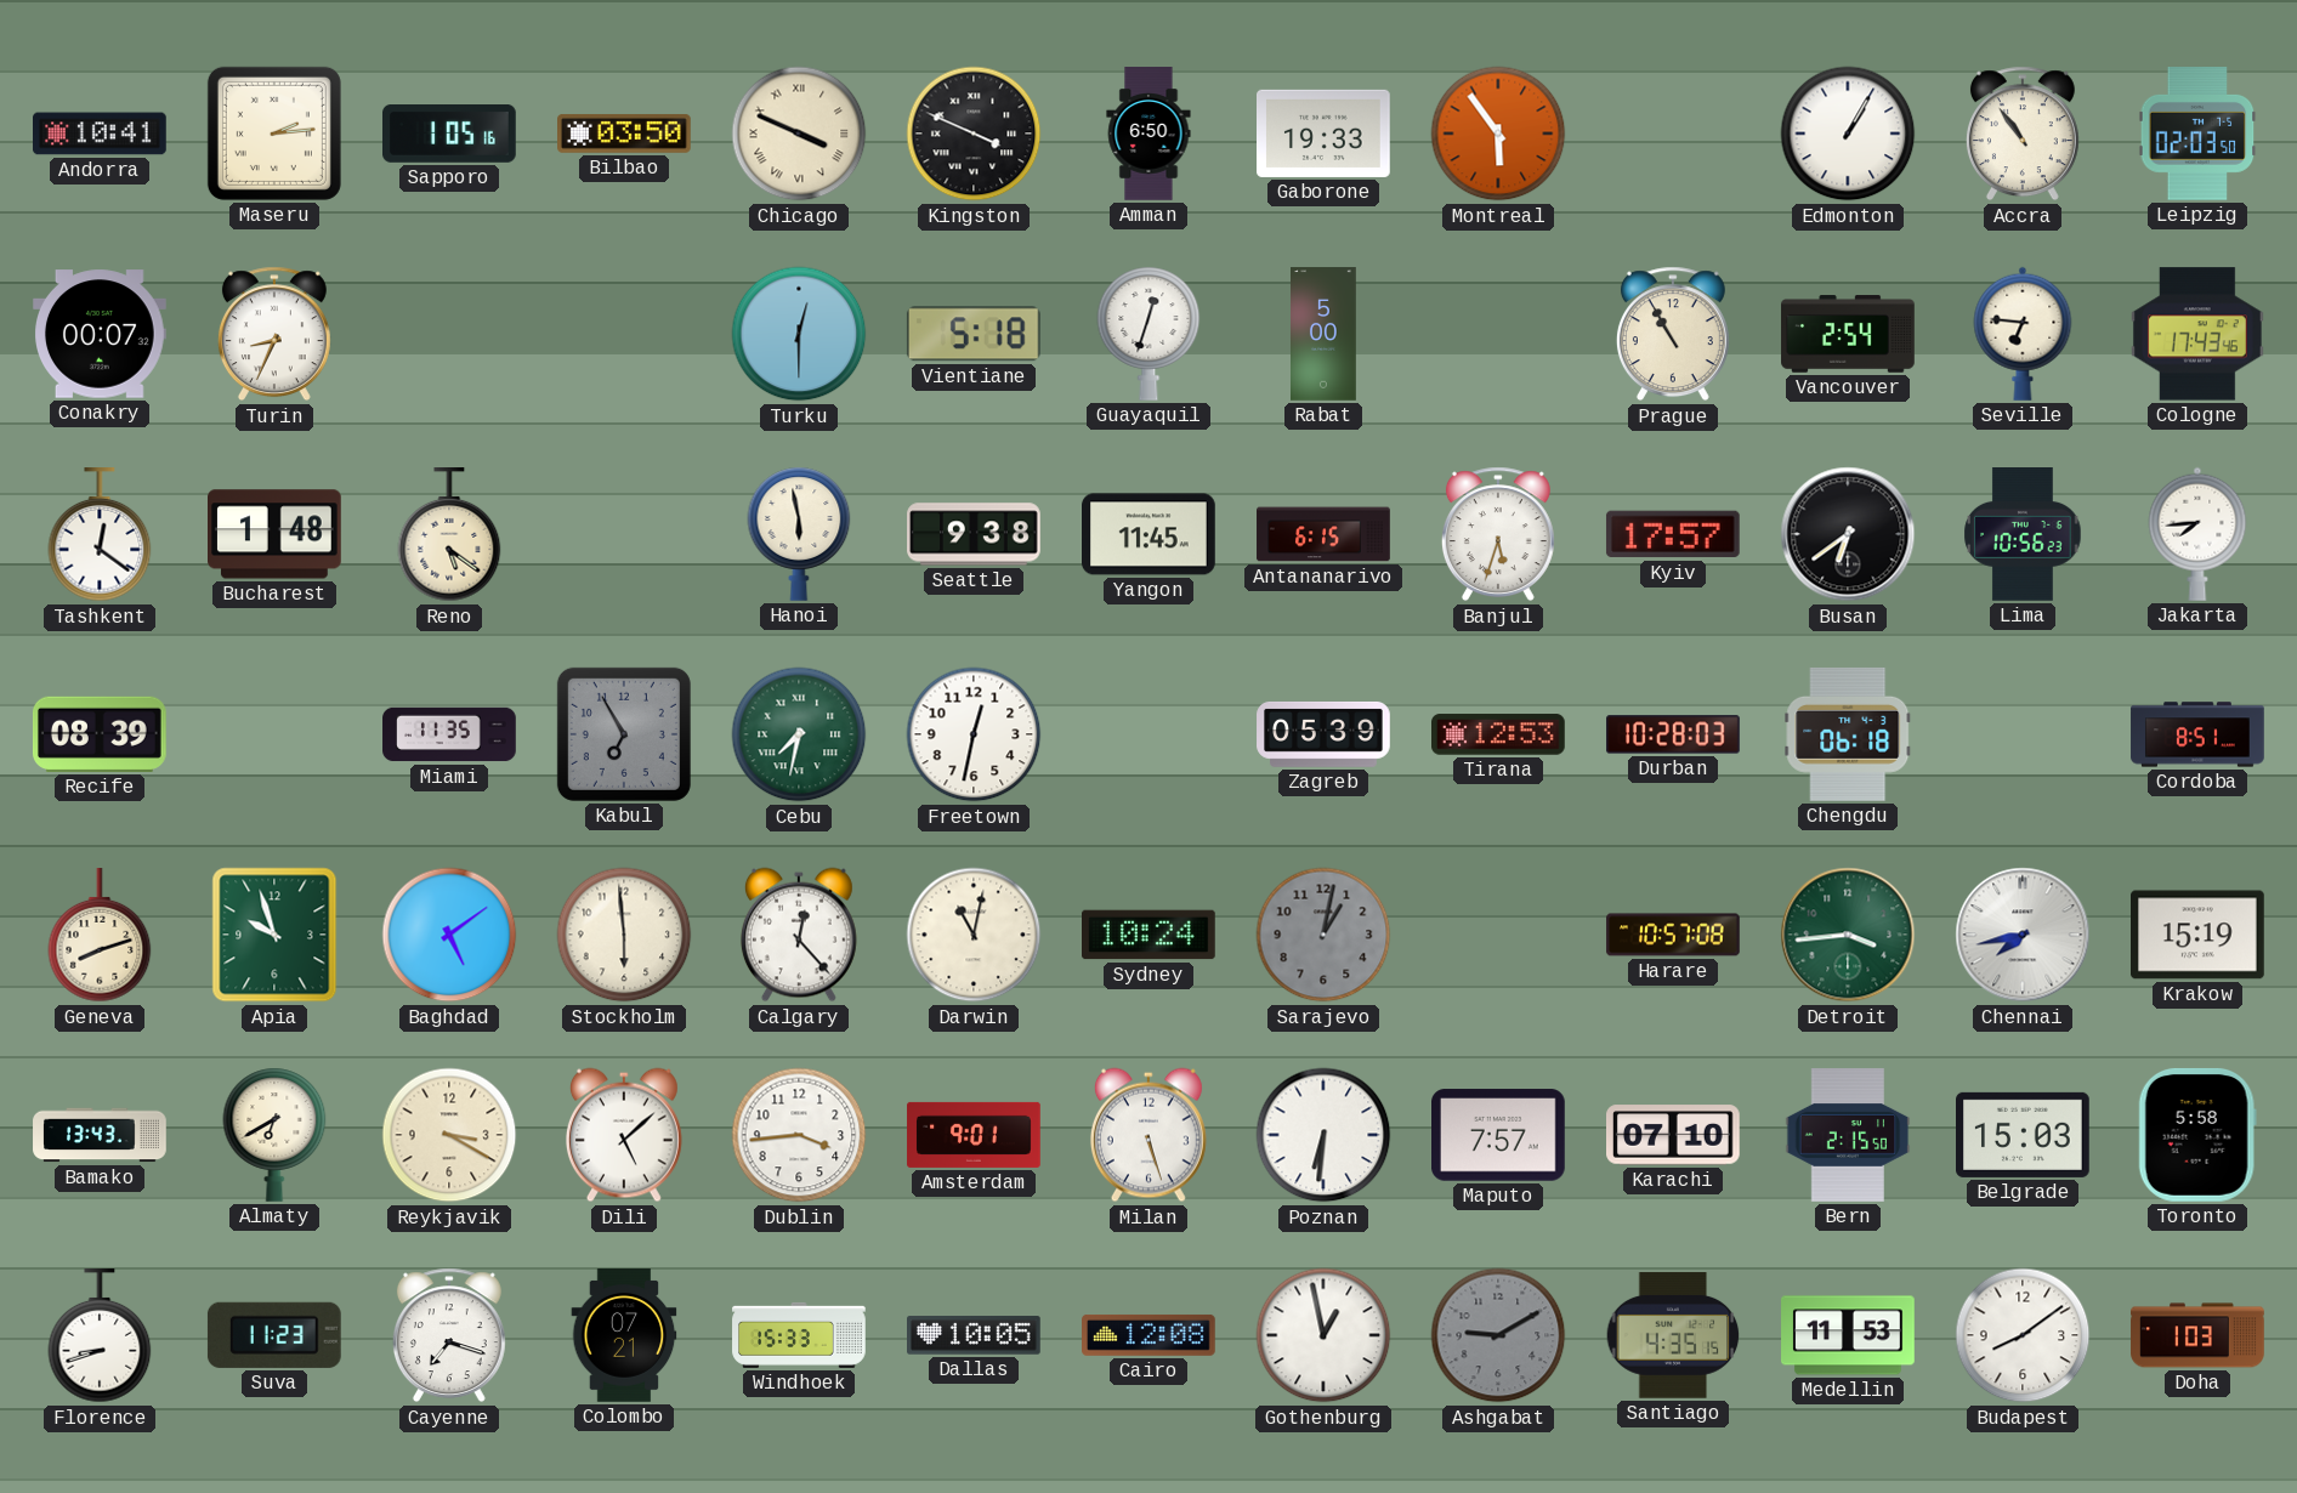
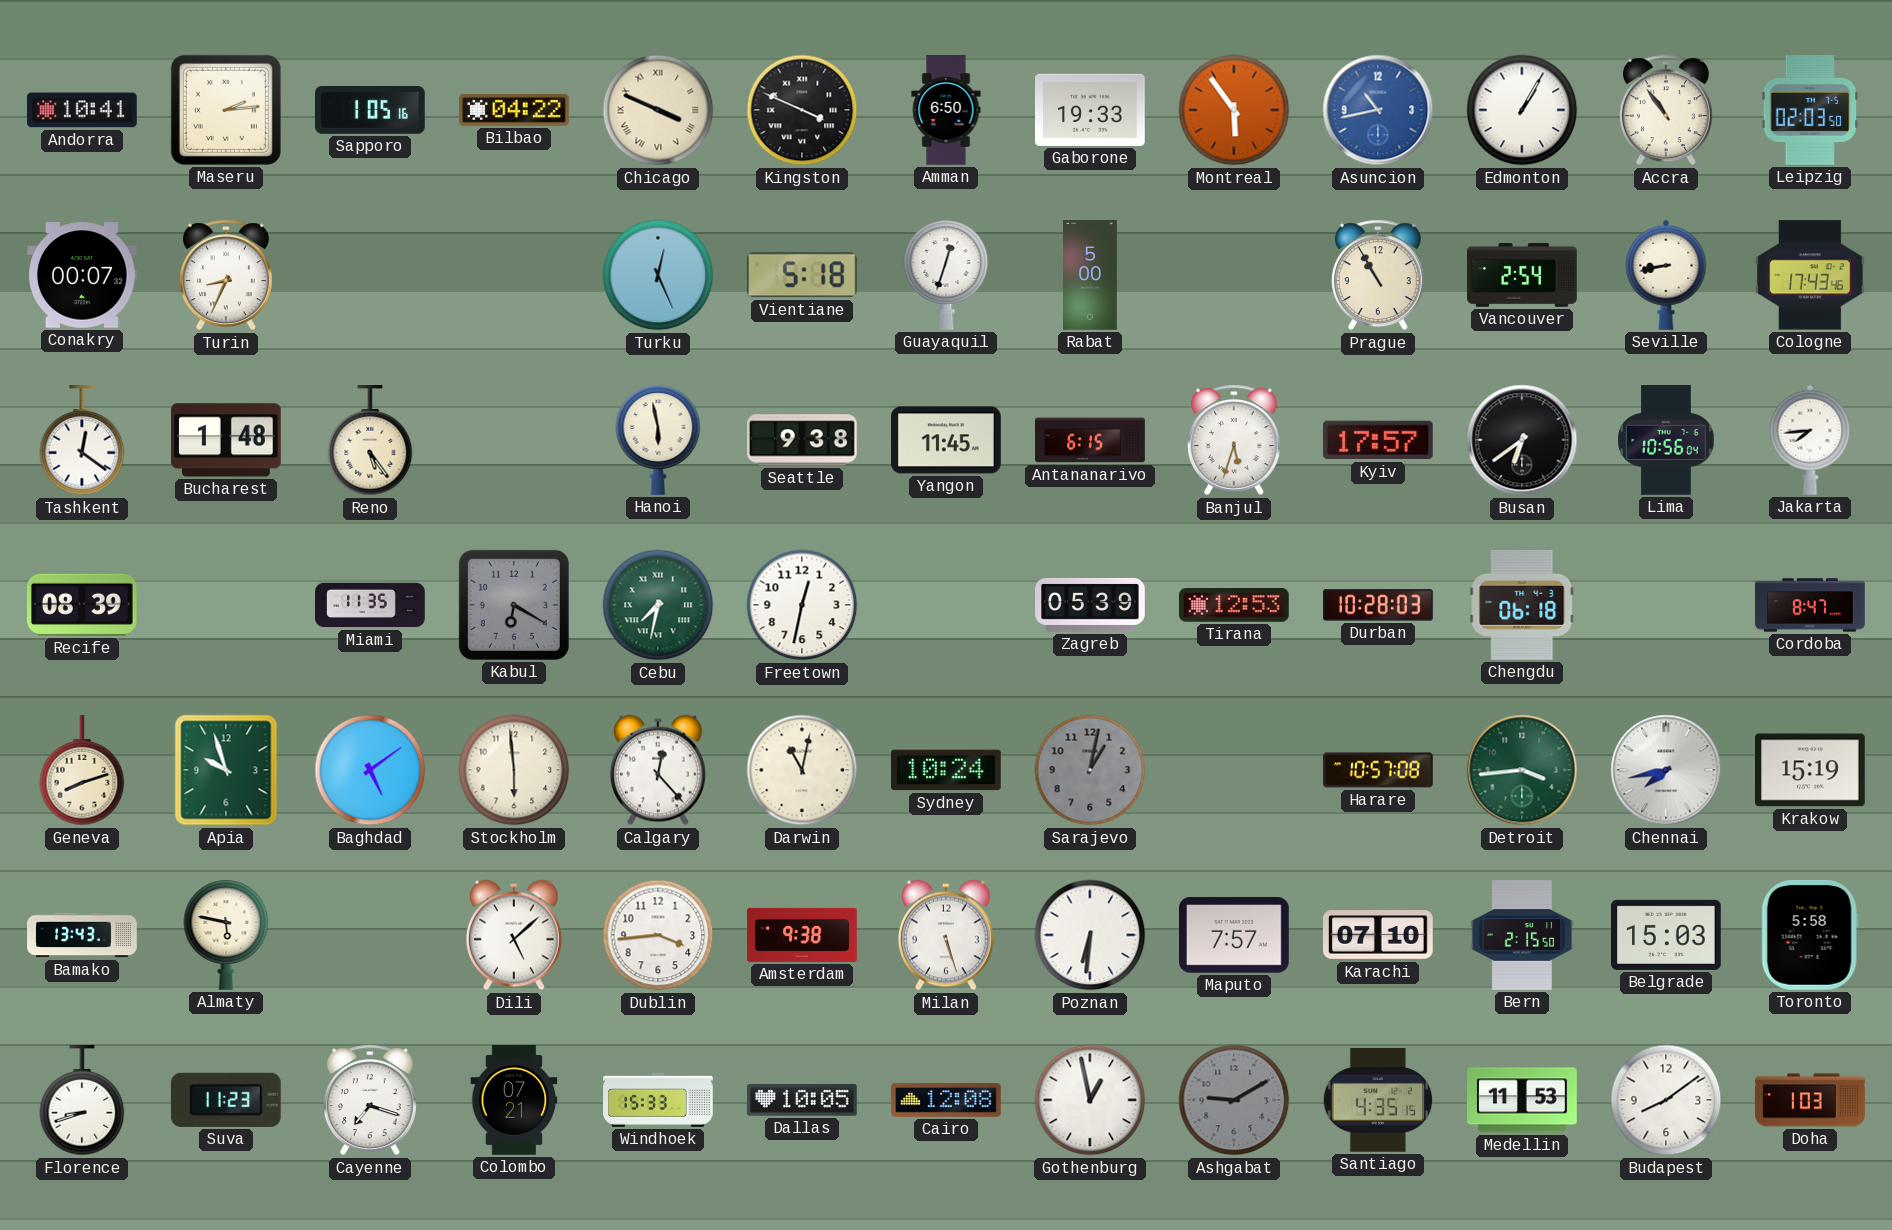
Bilbao: 03:50 -> 04:22
Asuncion: none -> 10:43
Turku: 12:30 -> 12:26
Seville: 6:46 -> 8:43
Reno: 5:21 -> 5:24
Lima: 10:56:23 -> 10:56:04
Kabul: 6:55 -> 6:20
Cordoba: 8:51 -> 8:47
Almaty: 6:40 -> 5:47
Reykjavik: 3:20 -> none
Amsterdam: 9:01 -> 9:38
